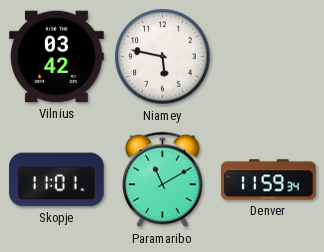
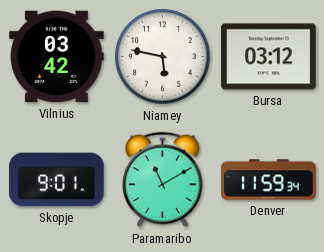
Bursa: none -> 03:12
Skopje: 11:01 -> 9:01
